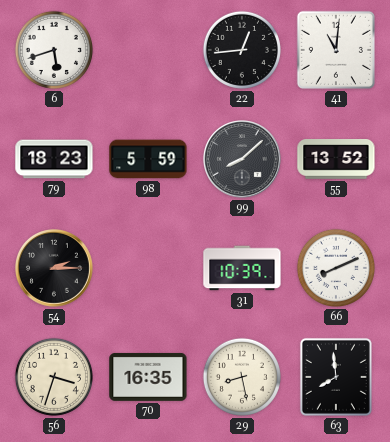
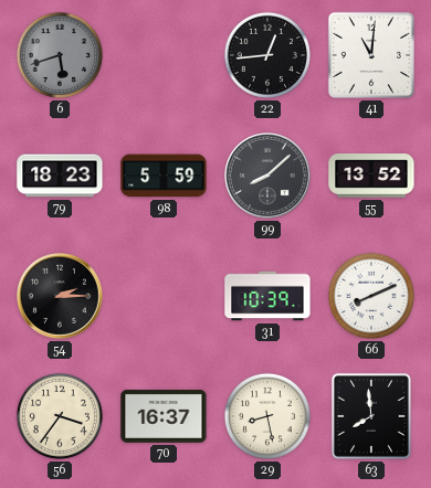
6 dial: white -> grey
56: 3:33 -> 3:36
70: 16:35 -> 16:37
